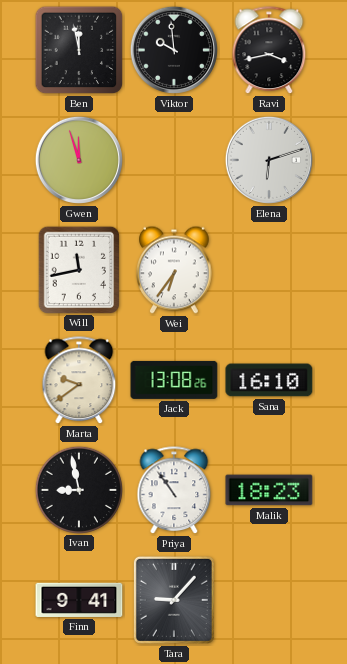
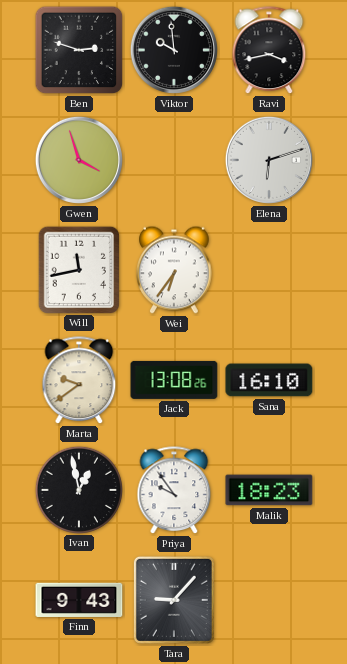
Ben: 11:58 -> 2:48
Gwen: 11:57 -> 3:57
Ivan: 8:58 -> 12:58
Priya: 10:54 -> 9:54
Finn: 9:41 -> 9:43
